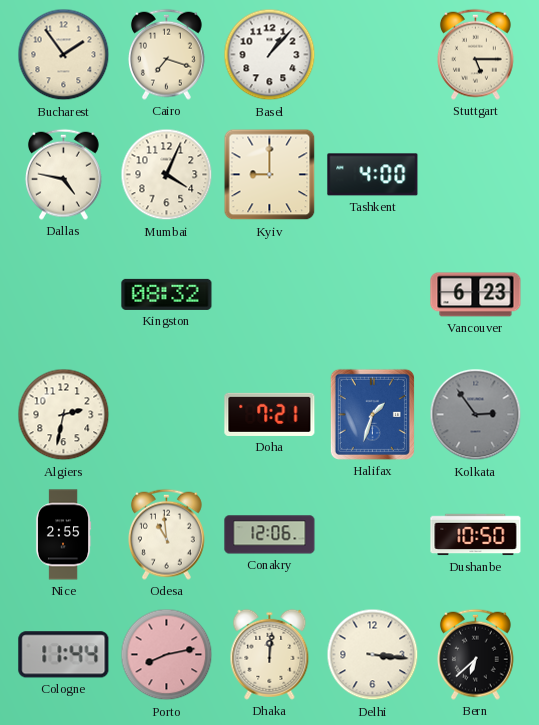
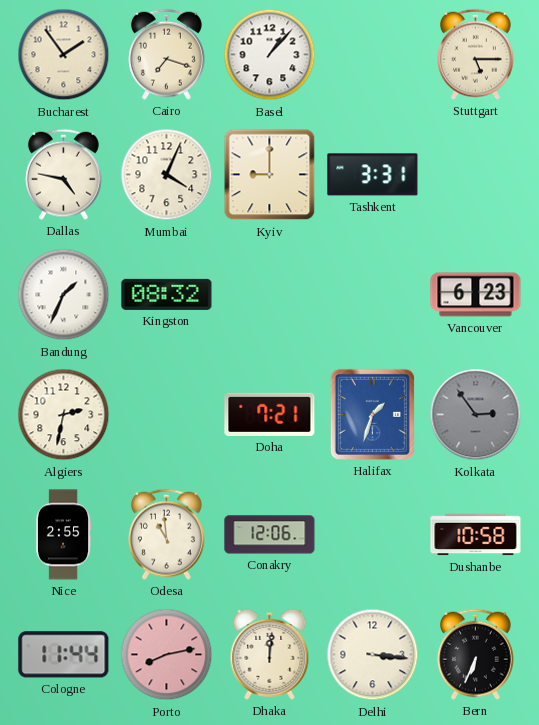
Tashkent: 4:00 -> 3:31
Bandung: none -> 1:34
Dushanbe: 10:50 -> 10:58
Bern: 6:38 -> 6:34
